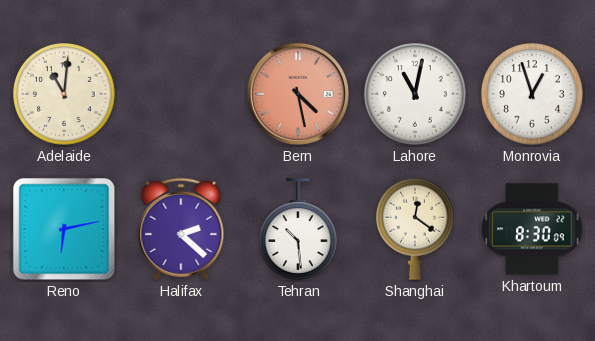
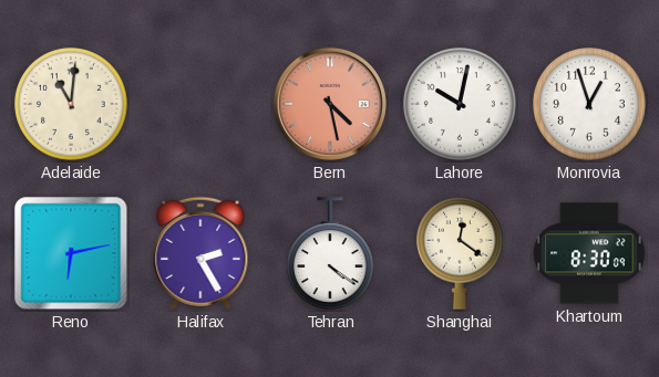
Lahore: 11:02 -> 10:02
Halifax: 2:22 -> 2:25
Tehran: 10:29 -> 4:21
